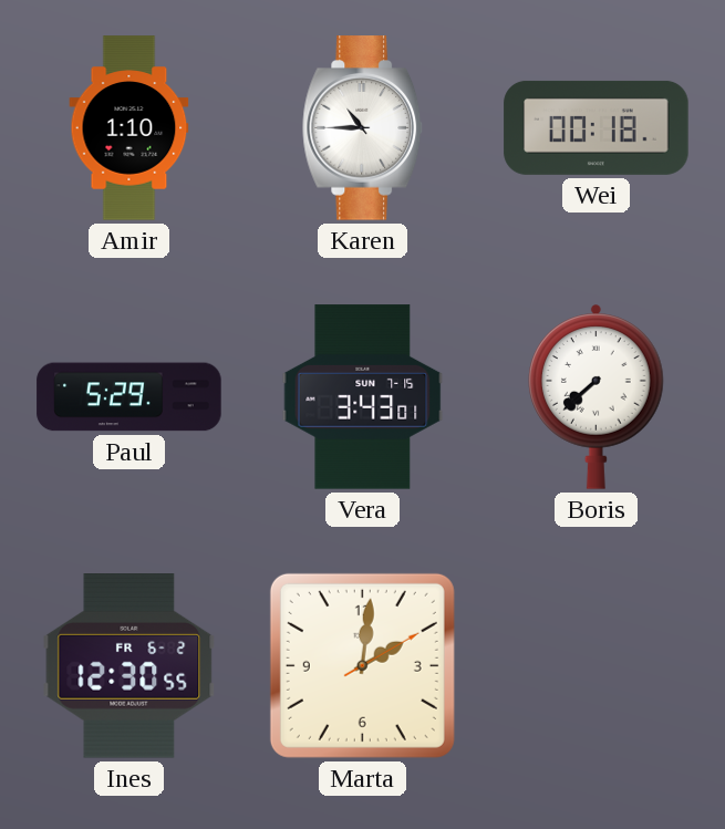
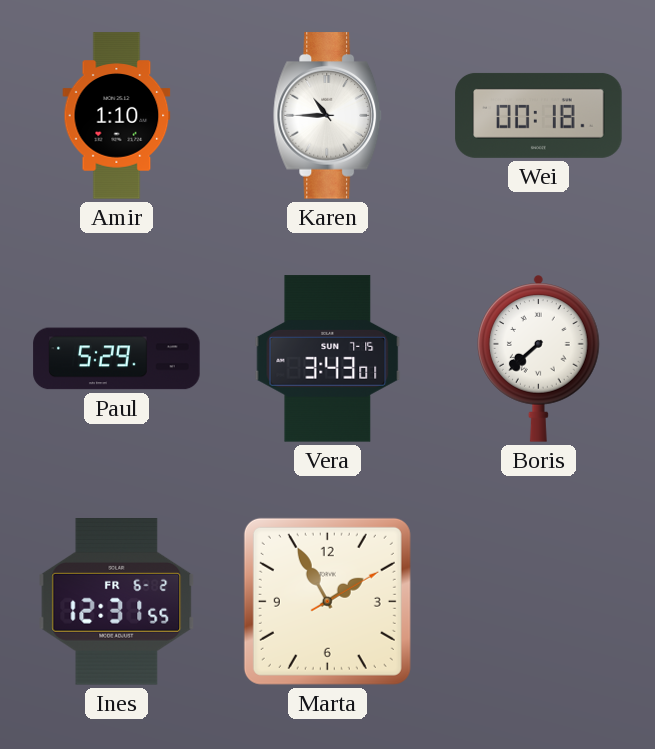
Ines: 12:30 -> 12:31
Marta: 2:01 -> 1:55
